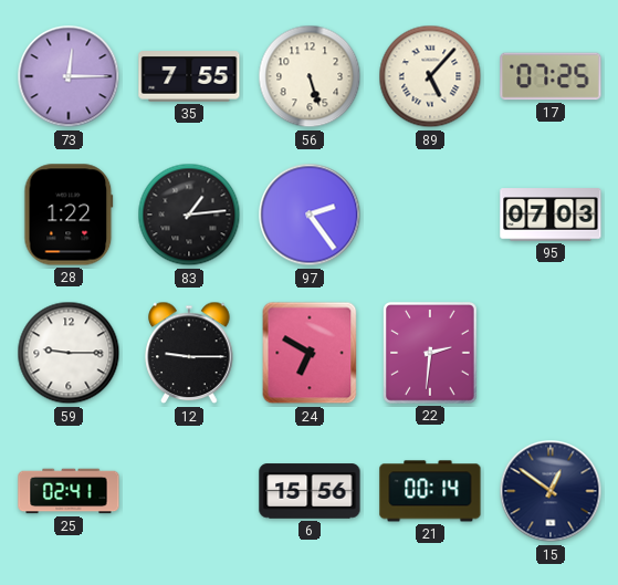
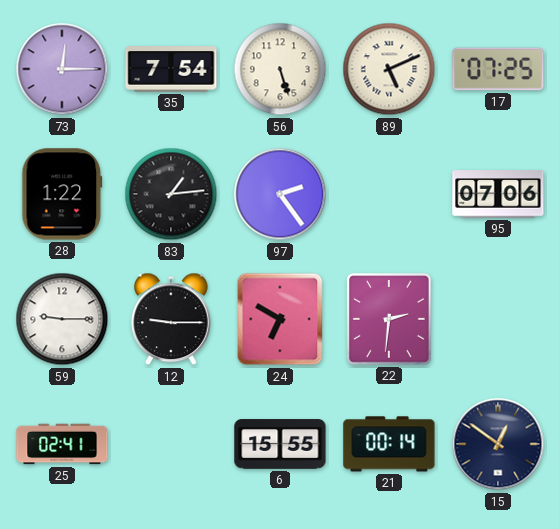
35: 7:55 -> 7:54
89: 5:07 -> 5:11
95: 07:03 -> 07:06
6: 15:56 -> 15:55
